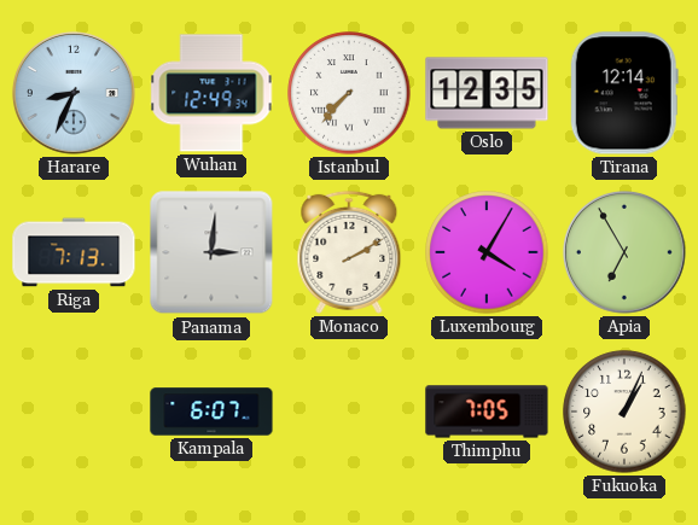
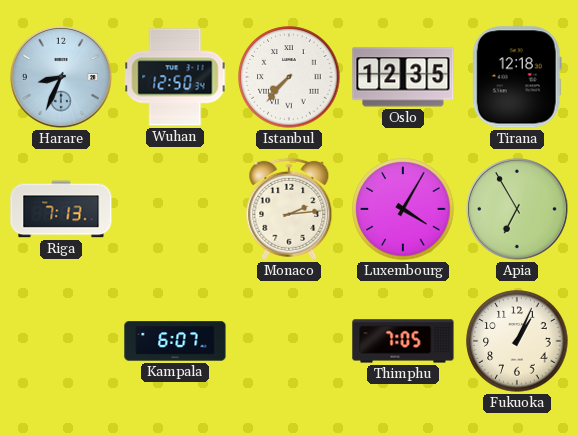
Wuhan: 12:49 -> 12:50
Tirana: 12:14 -> 12:18
Panama: 3:01 -> none
Monaco: 2:10 -> 2:14
